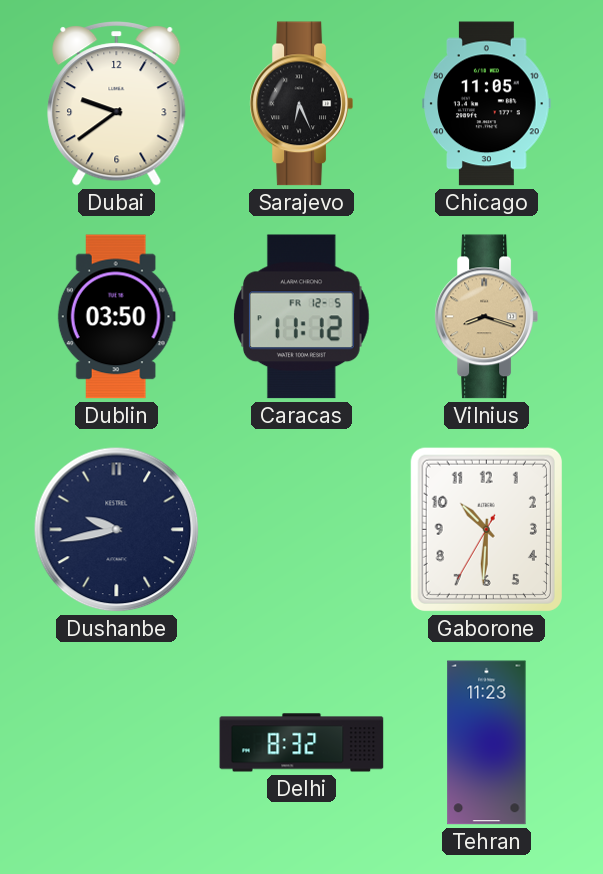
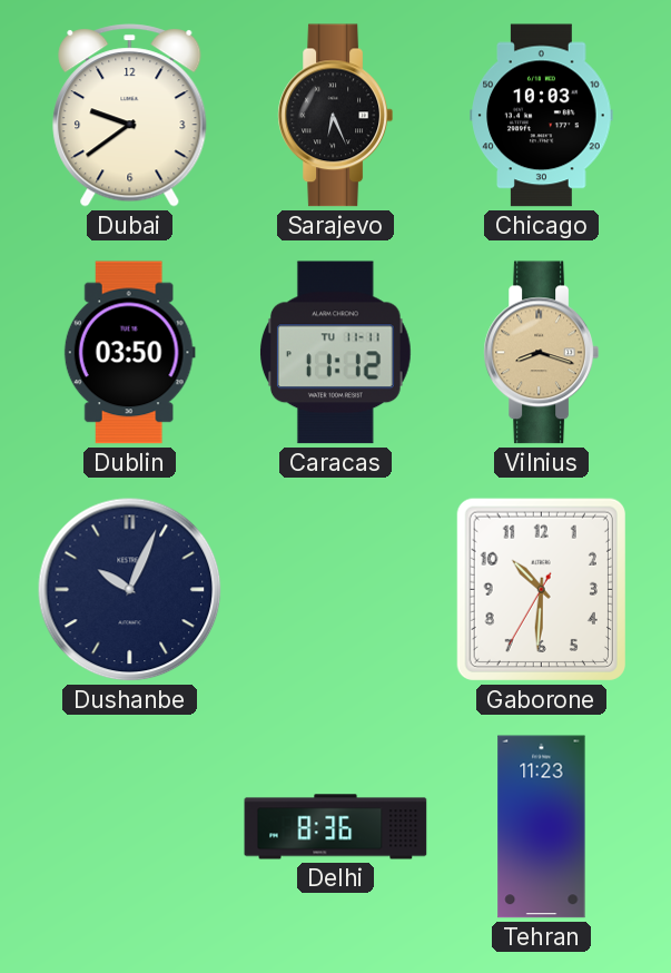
Chicago: 11:05 -> 10:03
Caracas date: FR 12-5 -> TU 11-11
Dushanbe: 9:43 -> 10:04
Delhi: 8:32 -> 8:36
